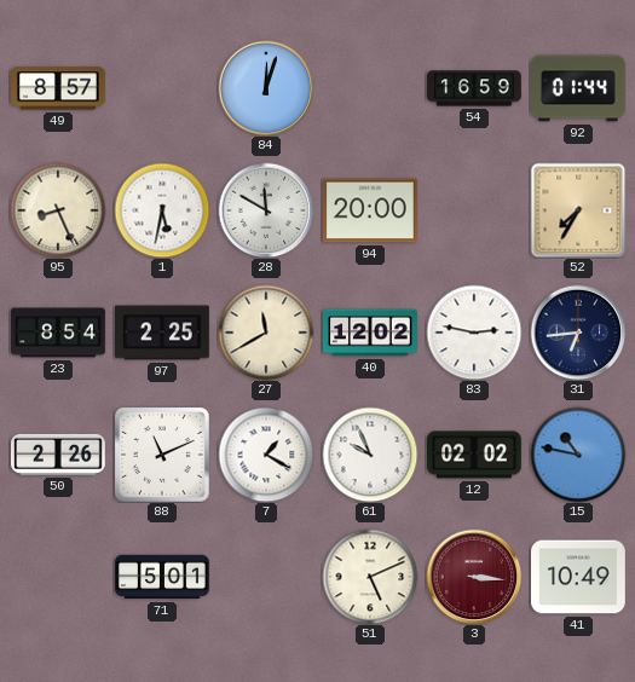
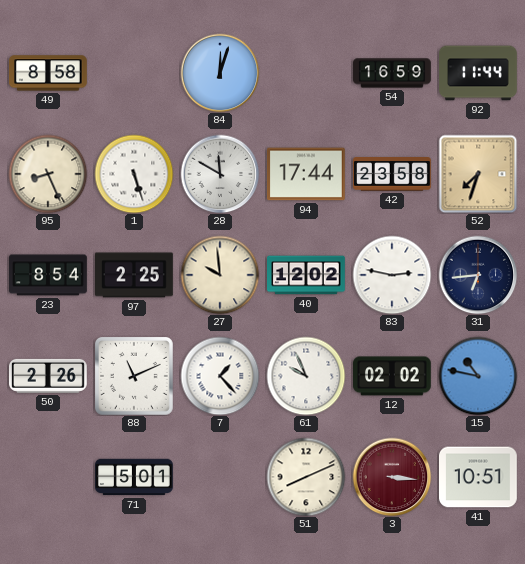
49: 8:57 -> 8:58
92: 01:44 -> 11:44
1: 5:32 -> 5:27
94: 20:00 -> 17:44
42: none -> 23:58
52: 7:35 -> 7:33
27: 11:40 -> 9:59
7: 1:20 -> 1:23
51: 5:11 -> 8:11
41: 10:49 -> 10:51
